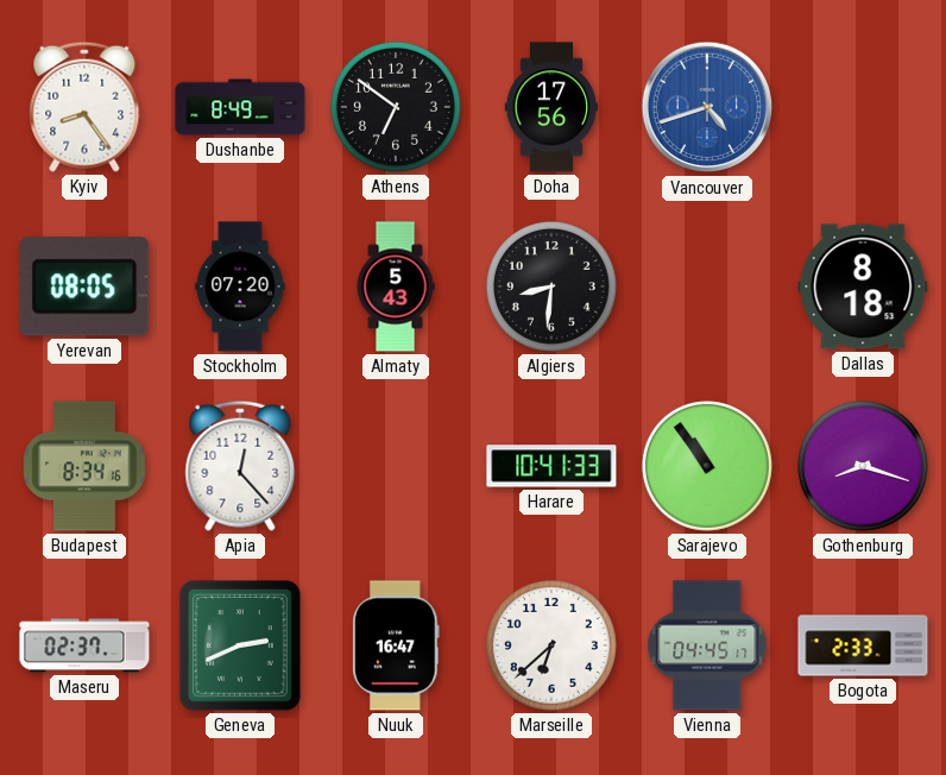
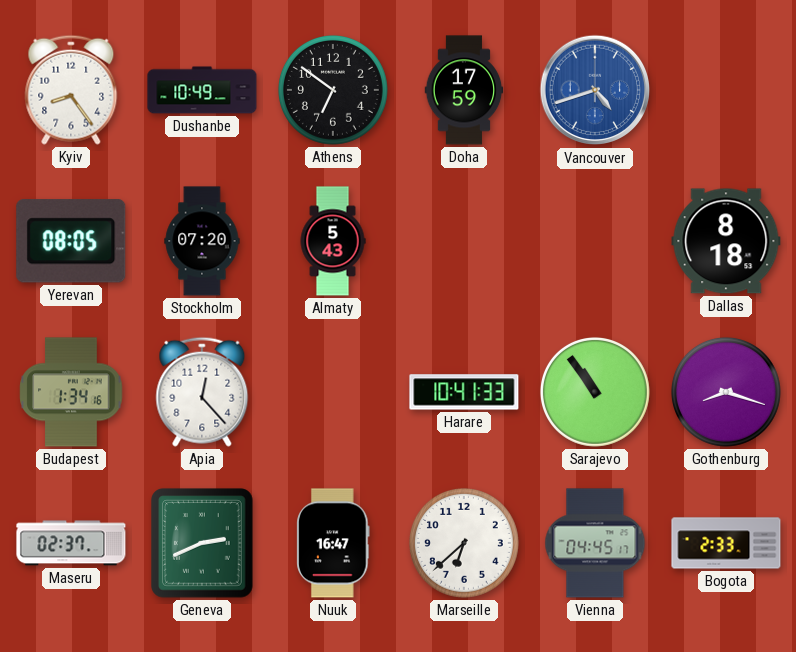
Dushanbe: 8:49 -> 10:49
Doha: 17:56 -> 17:59
Algiers: 8:31 -> none
Budapest: 8:34 -> 1:34
